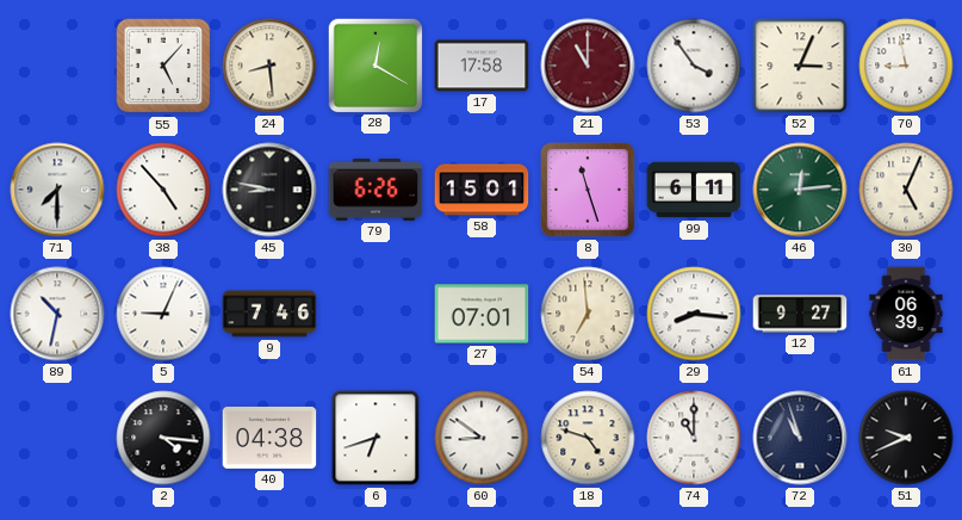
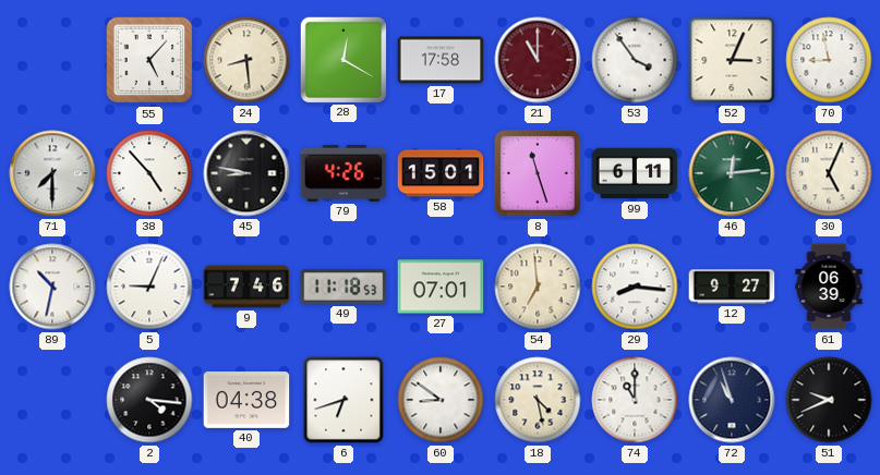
79: 6:26 -> 4:26
49: none -> 11:18
18: 4:48 -> 4:28
